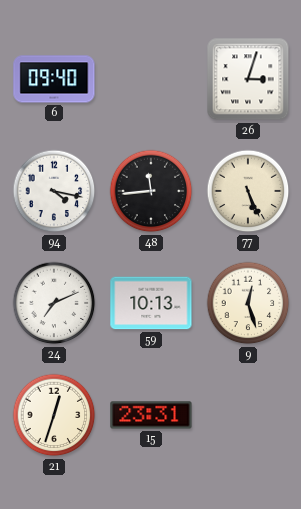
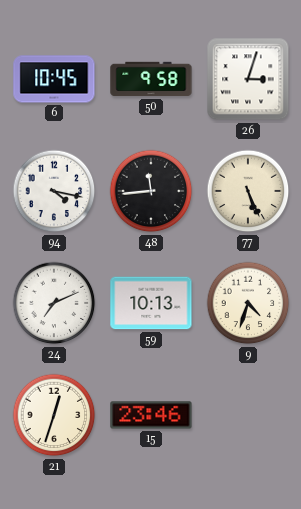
6: 09:40 -> 10:45
50: none -> 9:58
9: 12:27 -> 4:33
15: 23:31 -> 23:46
